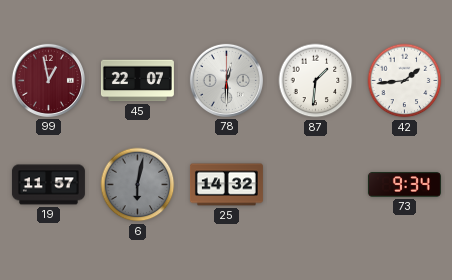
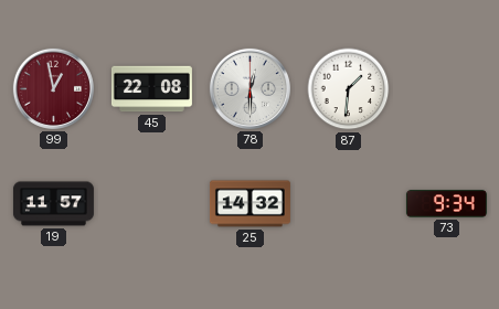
45: 22:07 -> 22:08
42: 1:44 -> none
6: 6:02 -> none
